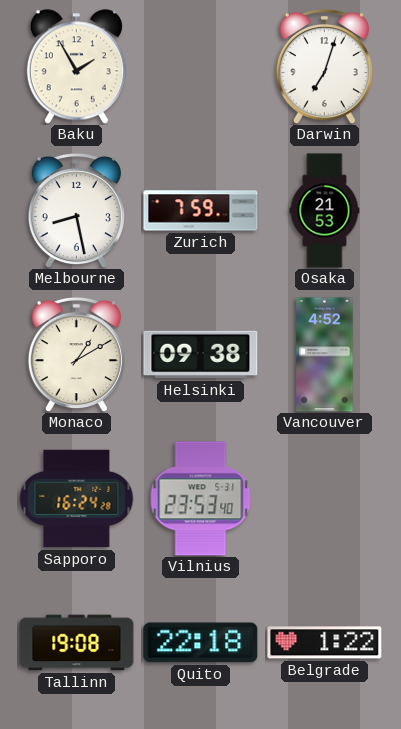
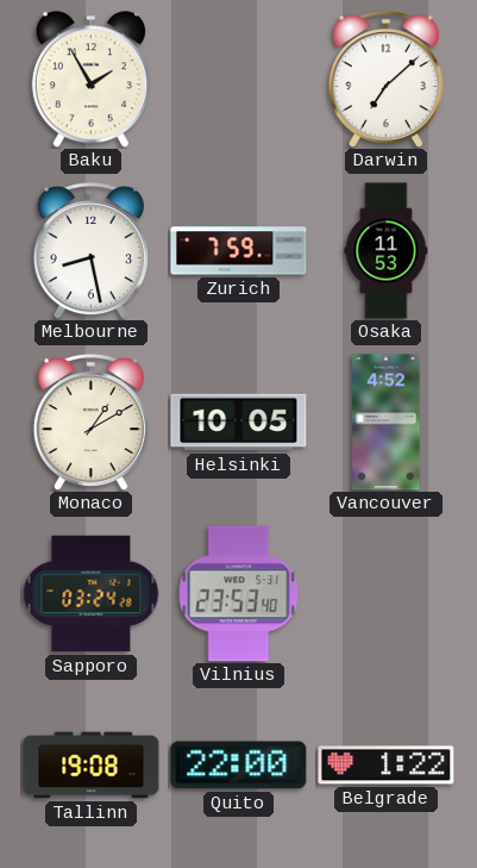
Darwin: 7:03 -> 7:08
Osaka: 21:53 -> 11:53
Helsinki: 09:38 -> 10:05
Sapporo: 16:24 -> 03:24
Quito: 22:18 -> 22:00
